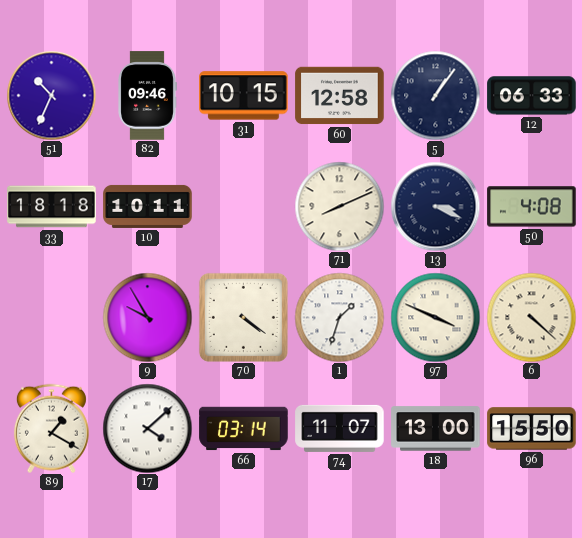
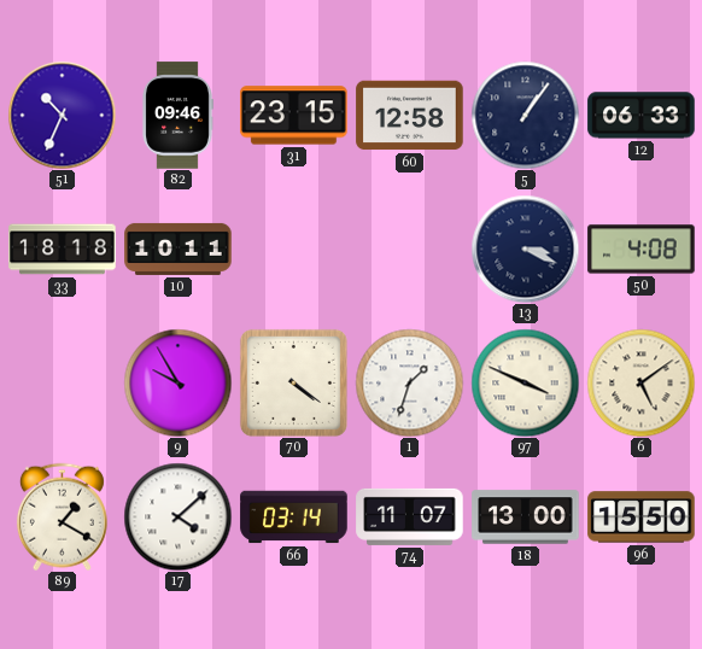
31: 10:15 -> 23:15
71: 8:11 -> none
6: 4:22 -> 5:09
